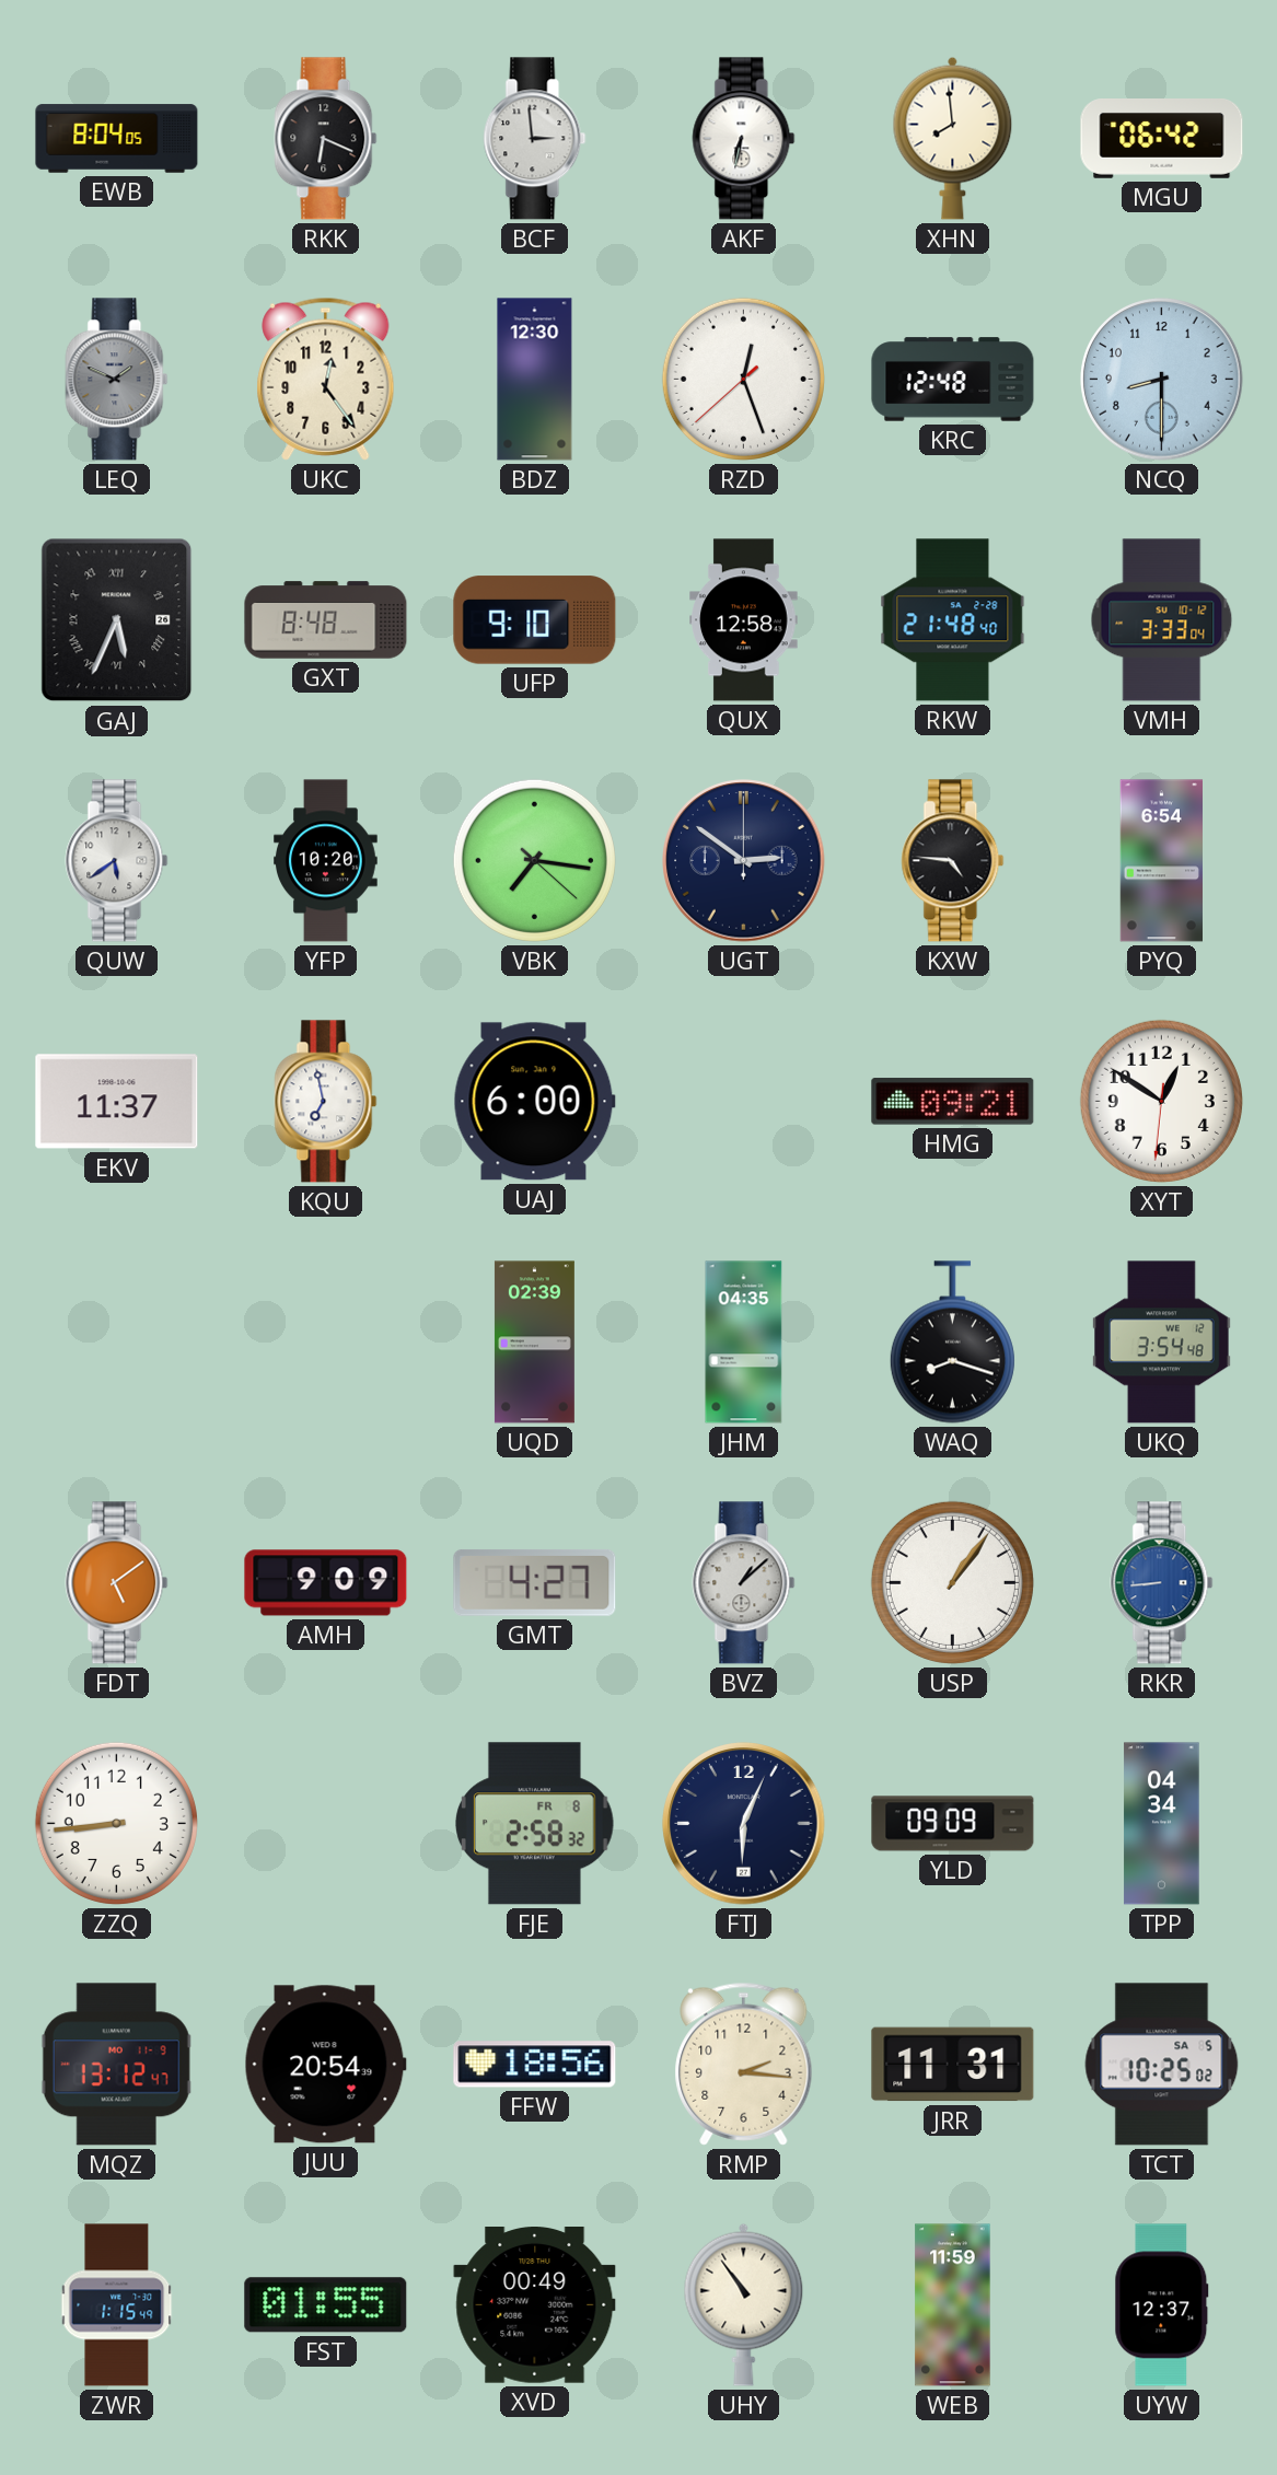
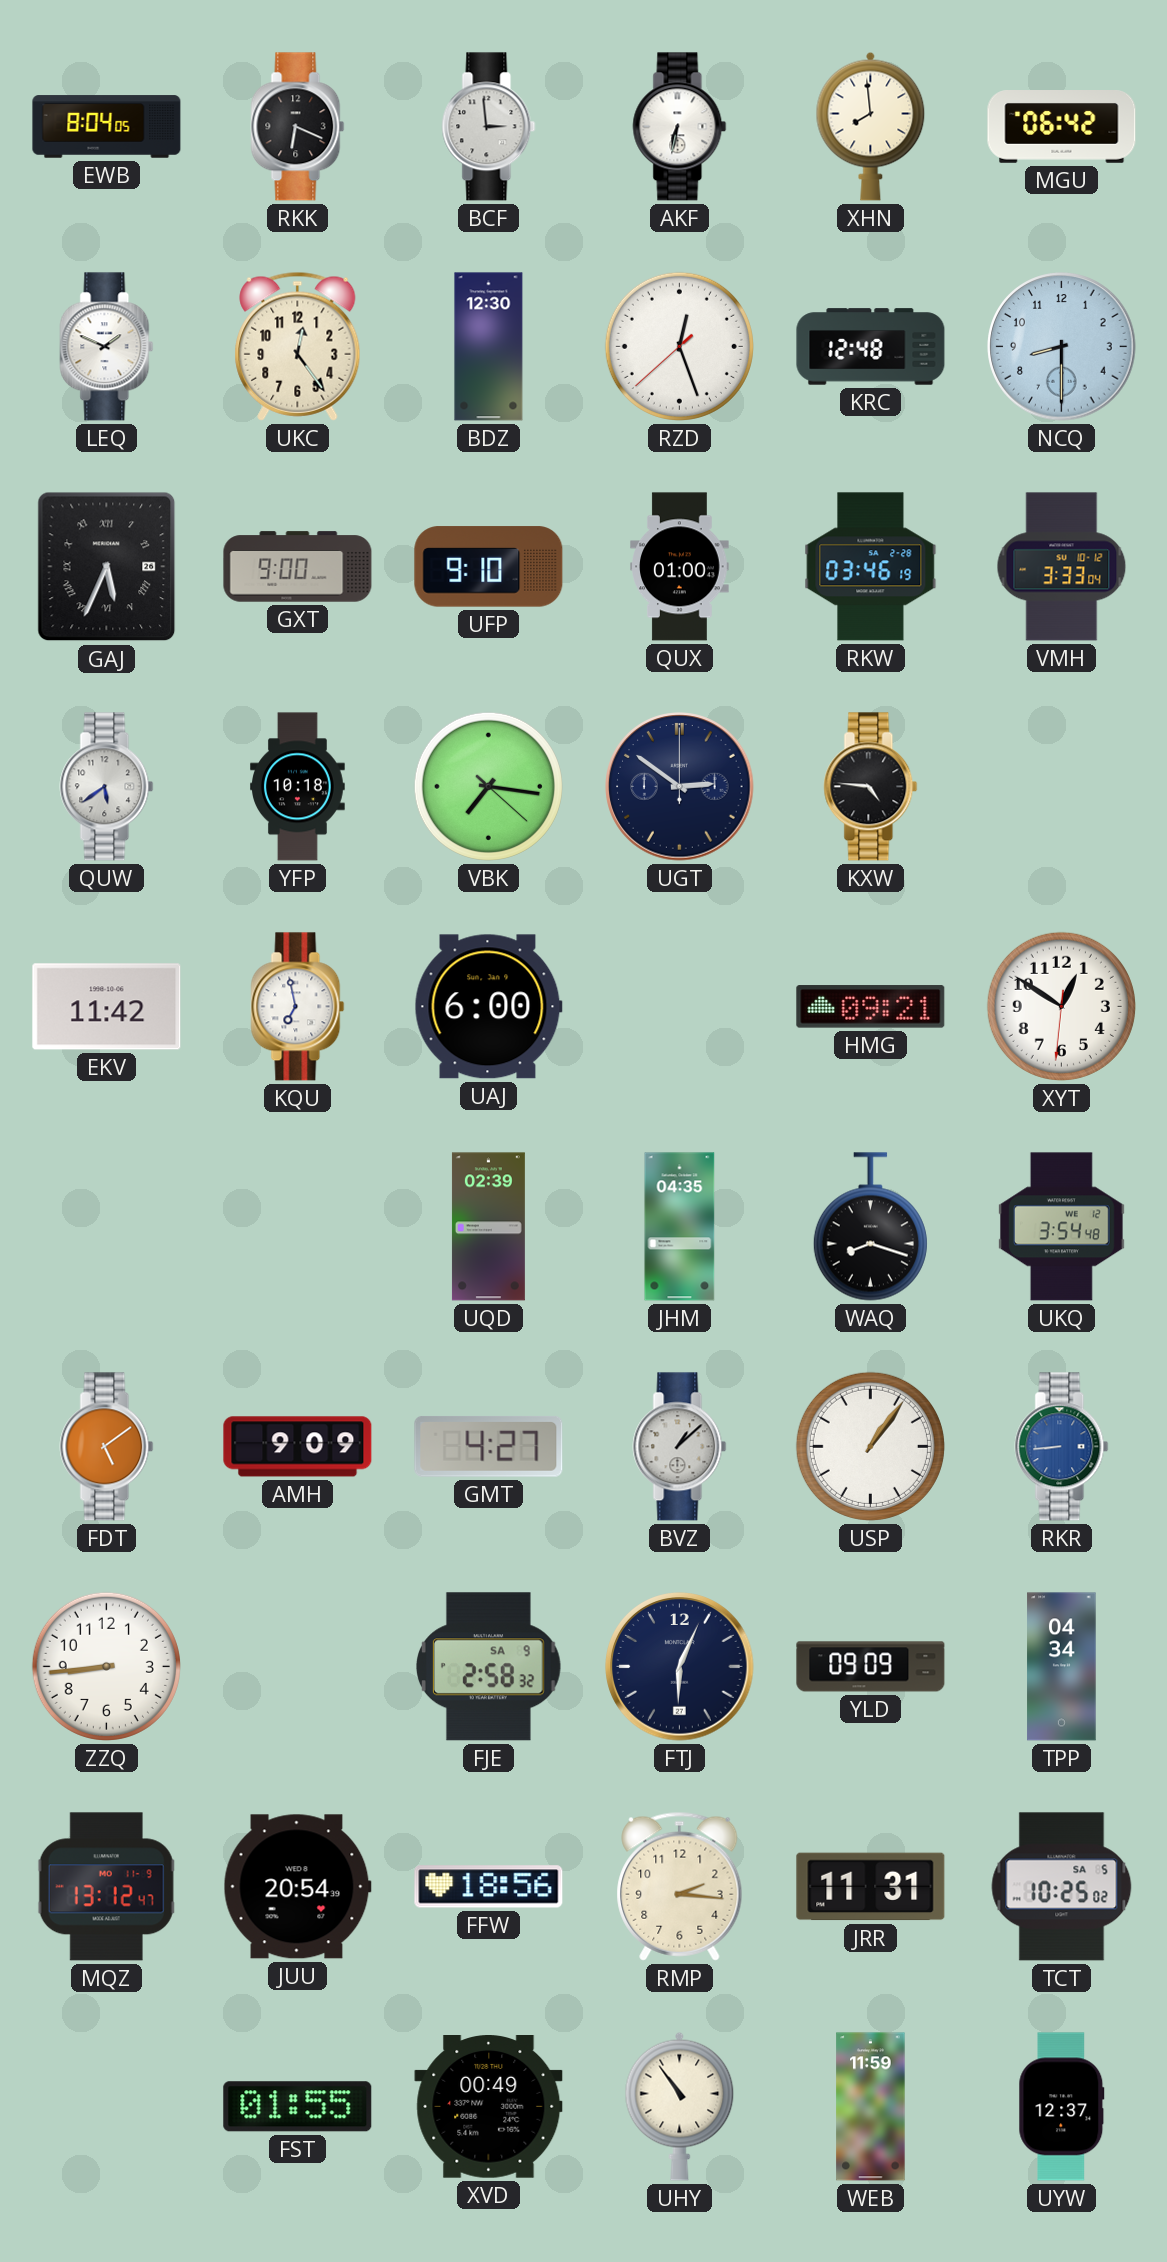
LEQ dial: grey -> white
GXT: 8:48 -> 9:00
QUX: 12:58 -> 01:00
RKW: 21:48 -> 03:46
YFP: 10:20 -> 10:18
PYQ: 6:54 -> none
EKV: 11:37 -> 11:42
FJE date: FR 8 -> SA 9
ZWR: 1:15 -> none
